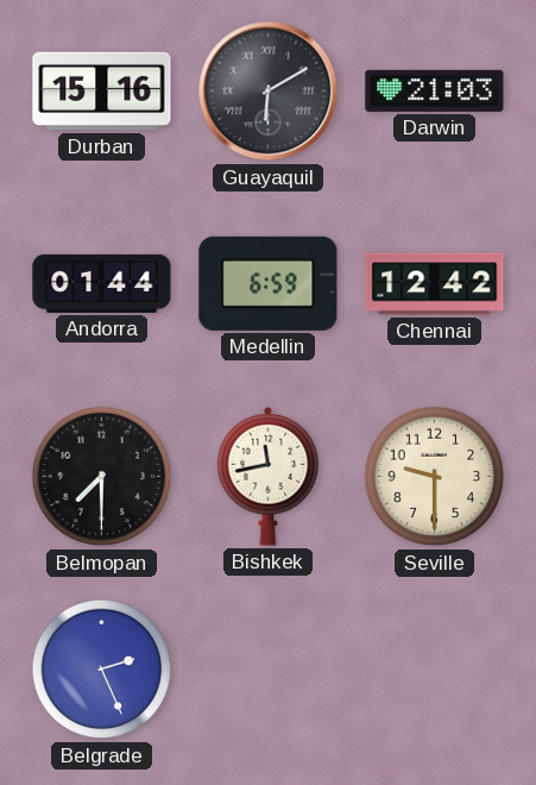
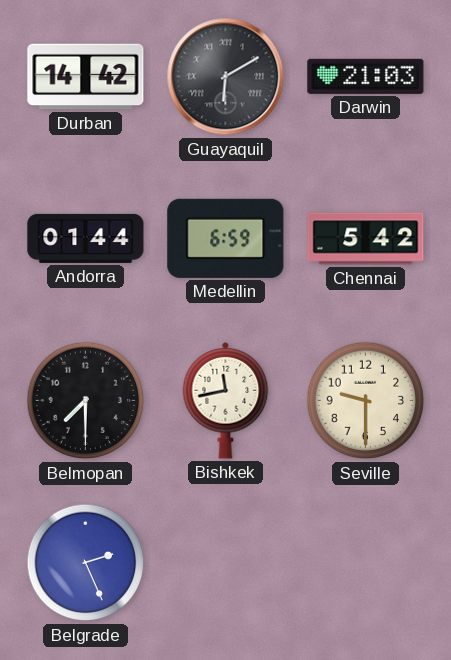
Durban: 15:16 -> 14:42
Chennai: 12:42 -> 5:42
